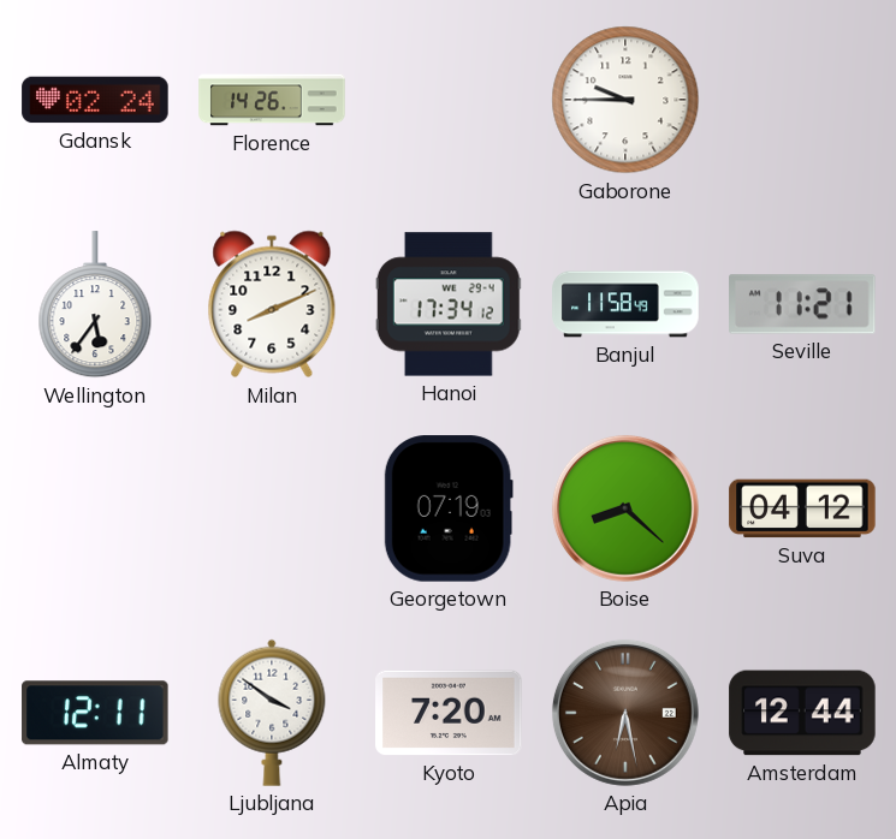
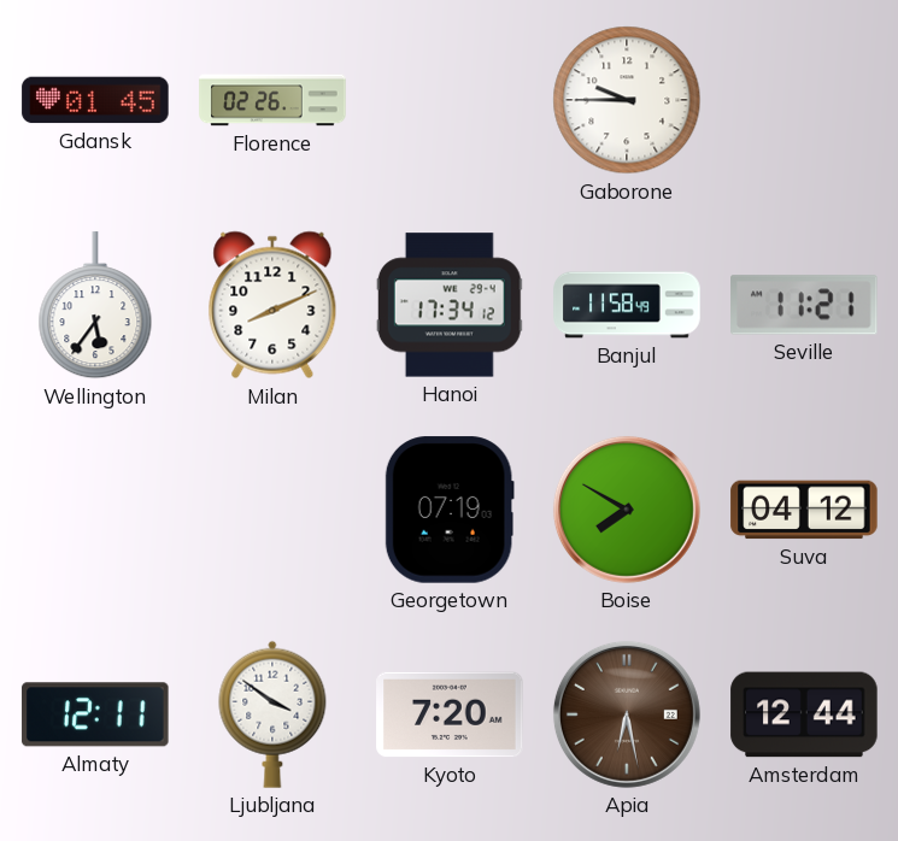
Gdansk: 02:24 -> 01:45
Florence: 14:26 -> 02:26
Boise: 8:22 -> 7:50
